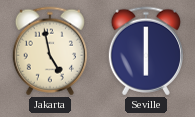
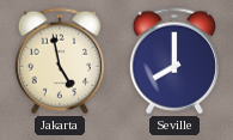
Seville: 6:00 -> 8:00
